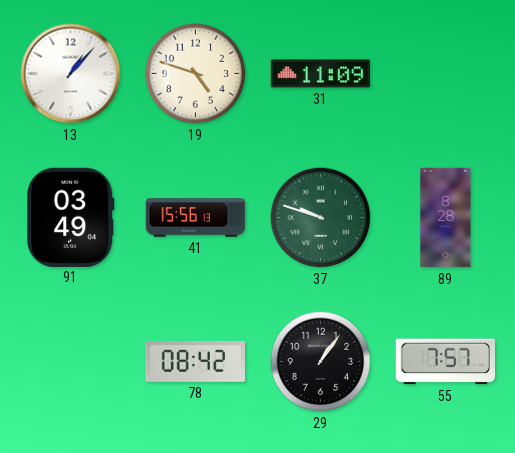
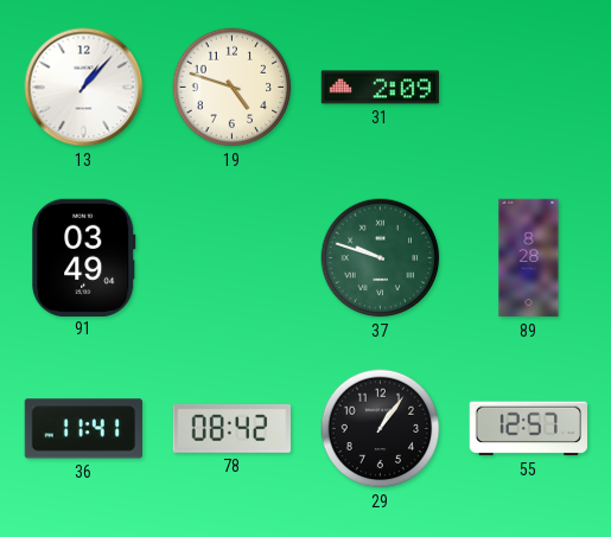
31: 11:09 -> 2:09
41: 15:56 -> none
36: none -> 11:41
55: 7:57 -> 12:57
